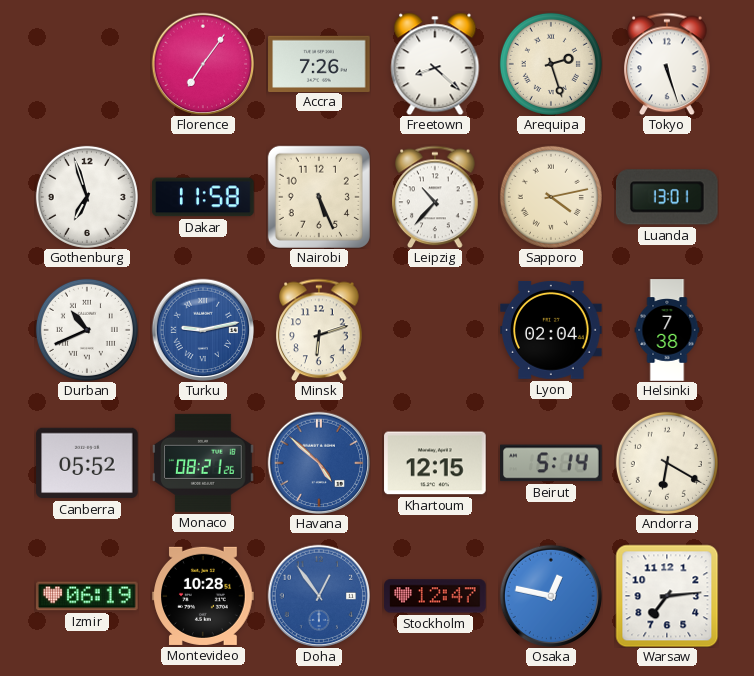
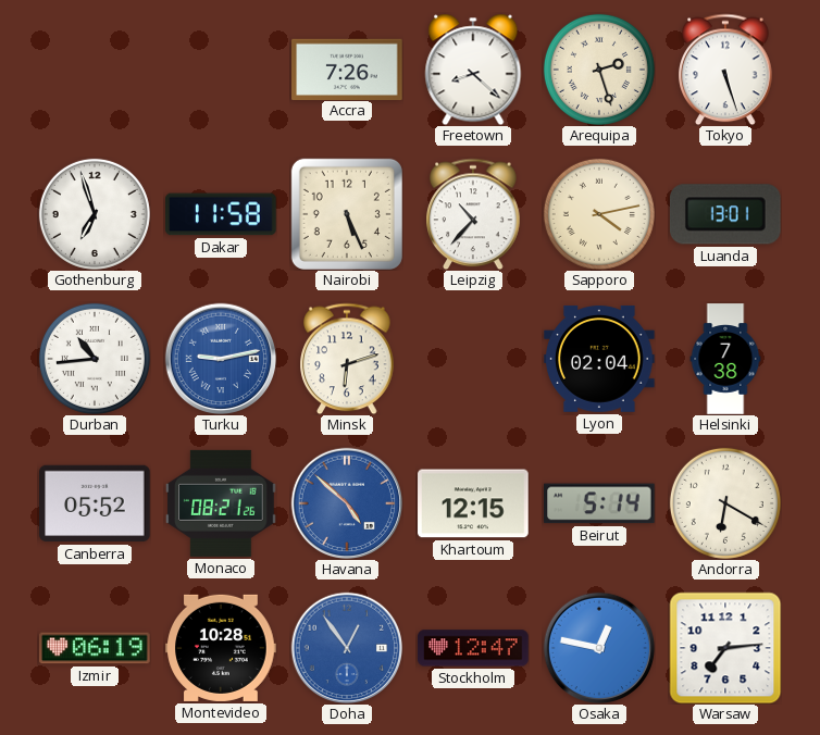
Florence: 7:06 -> none
Durban: 10:41 -> 10:44
